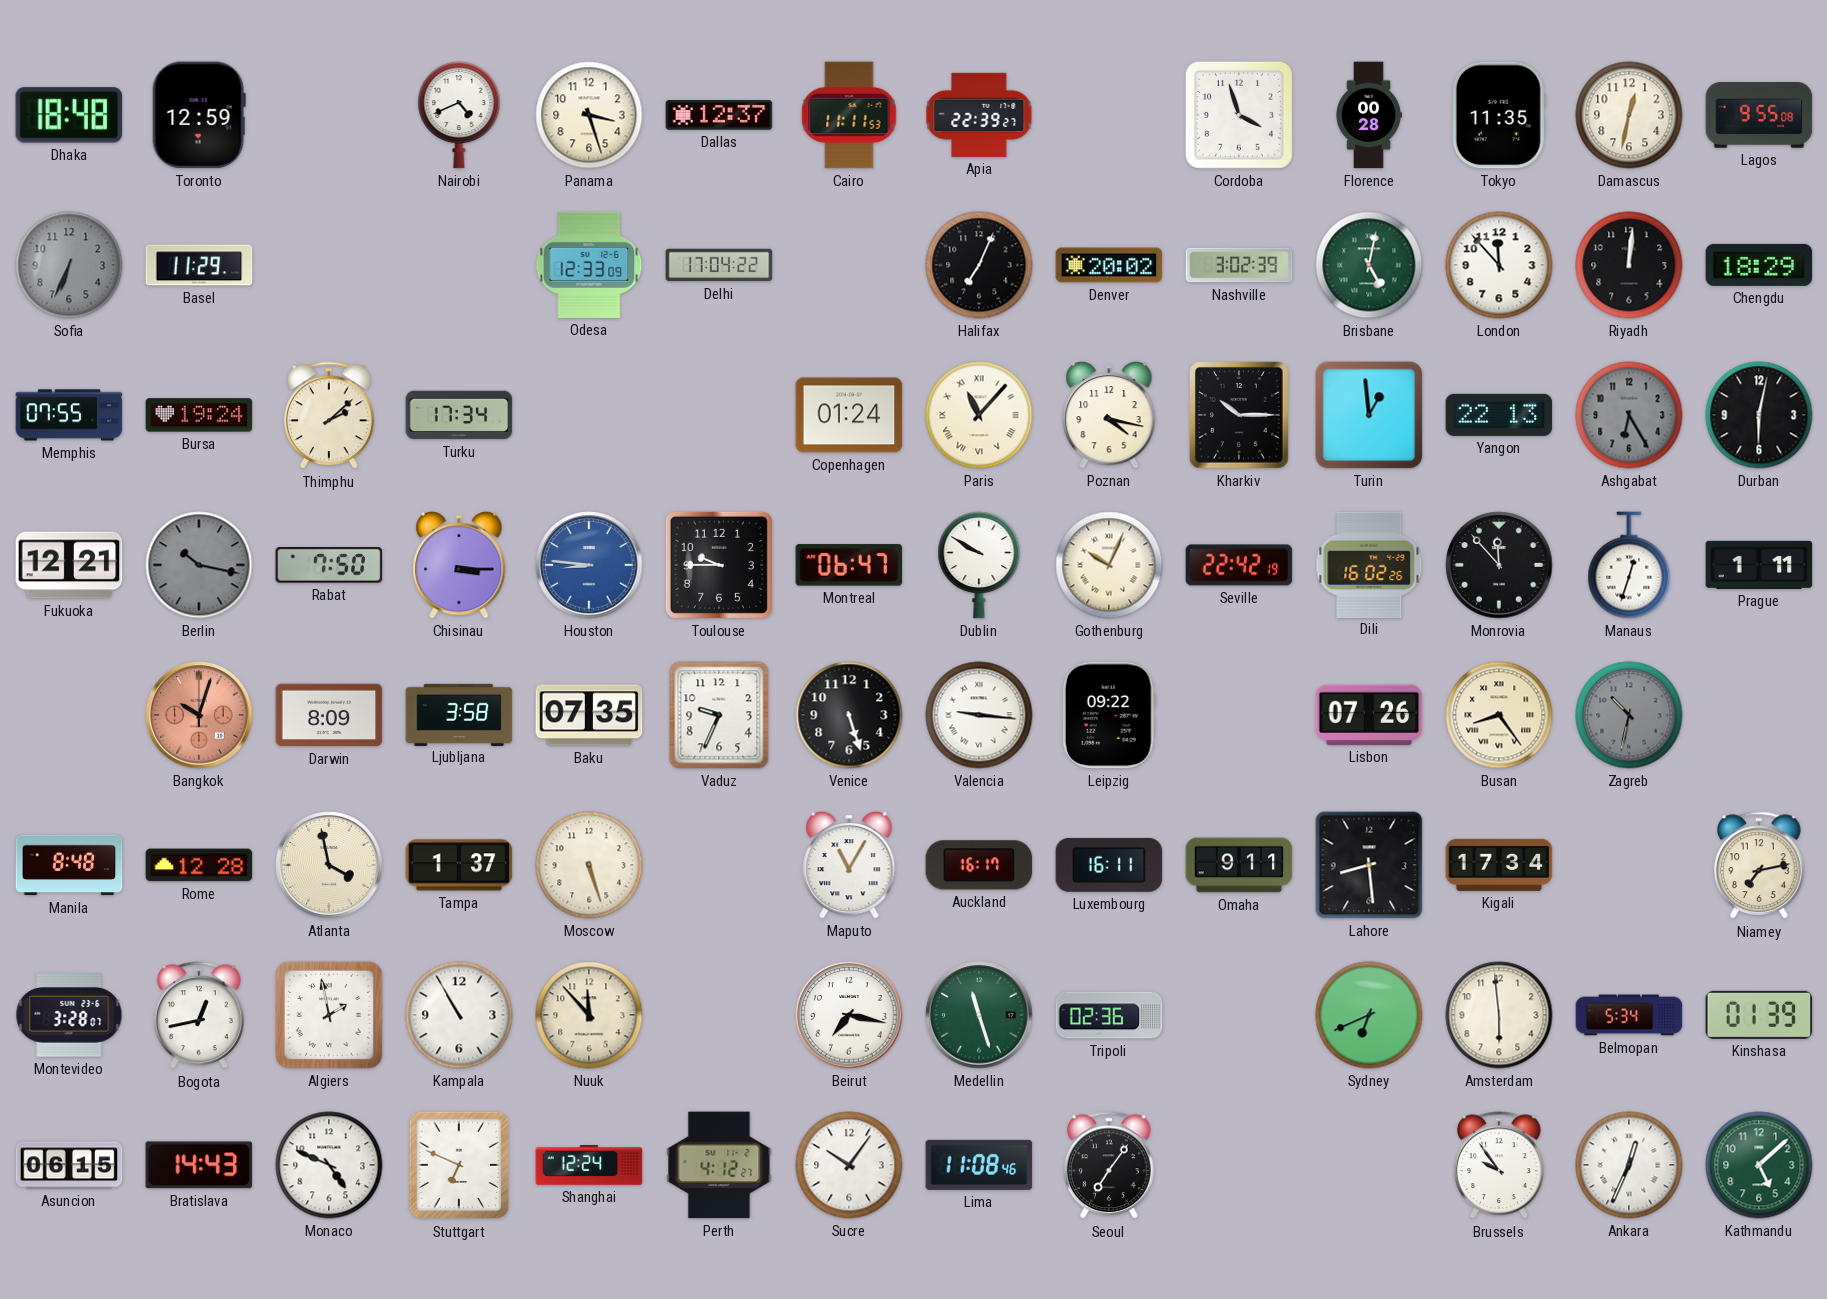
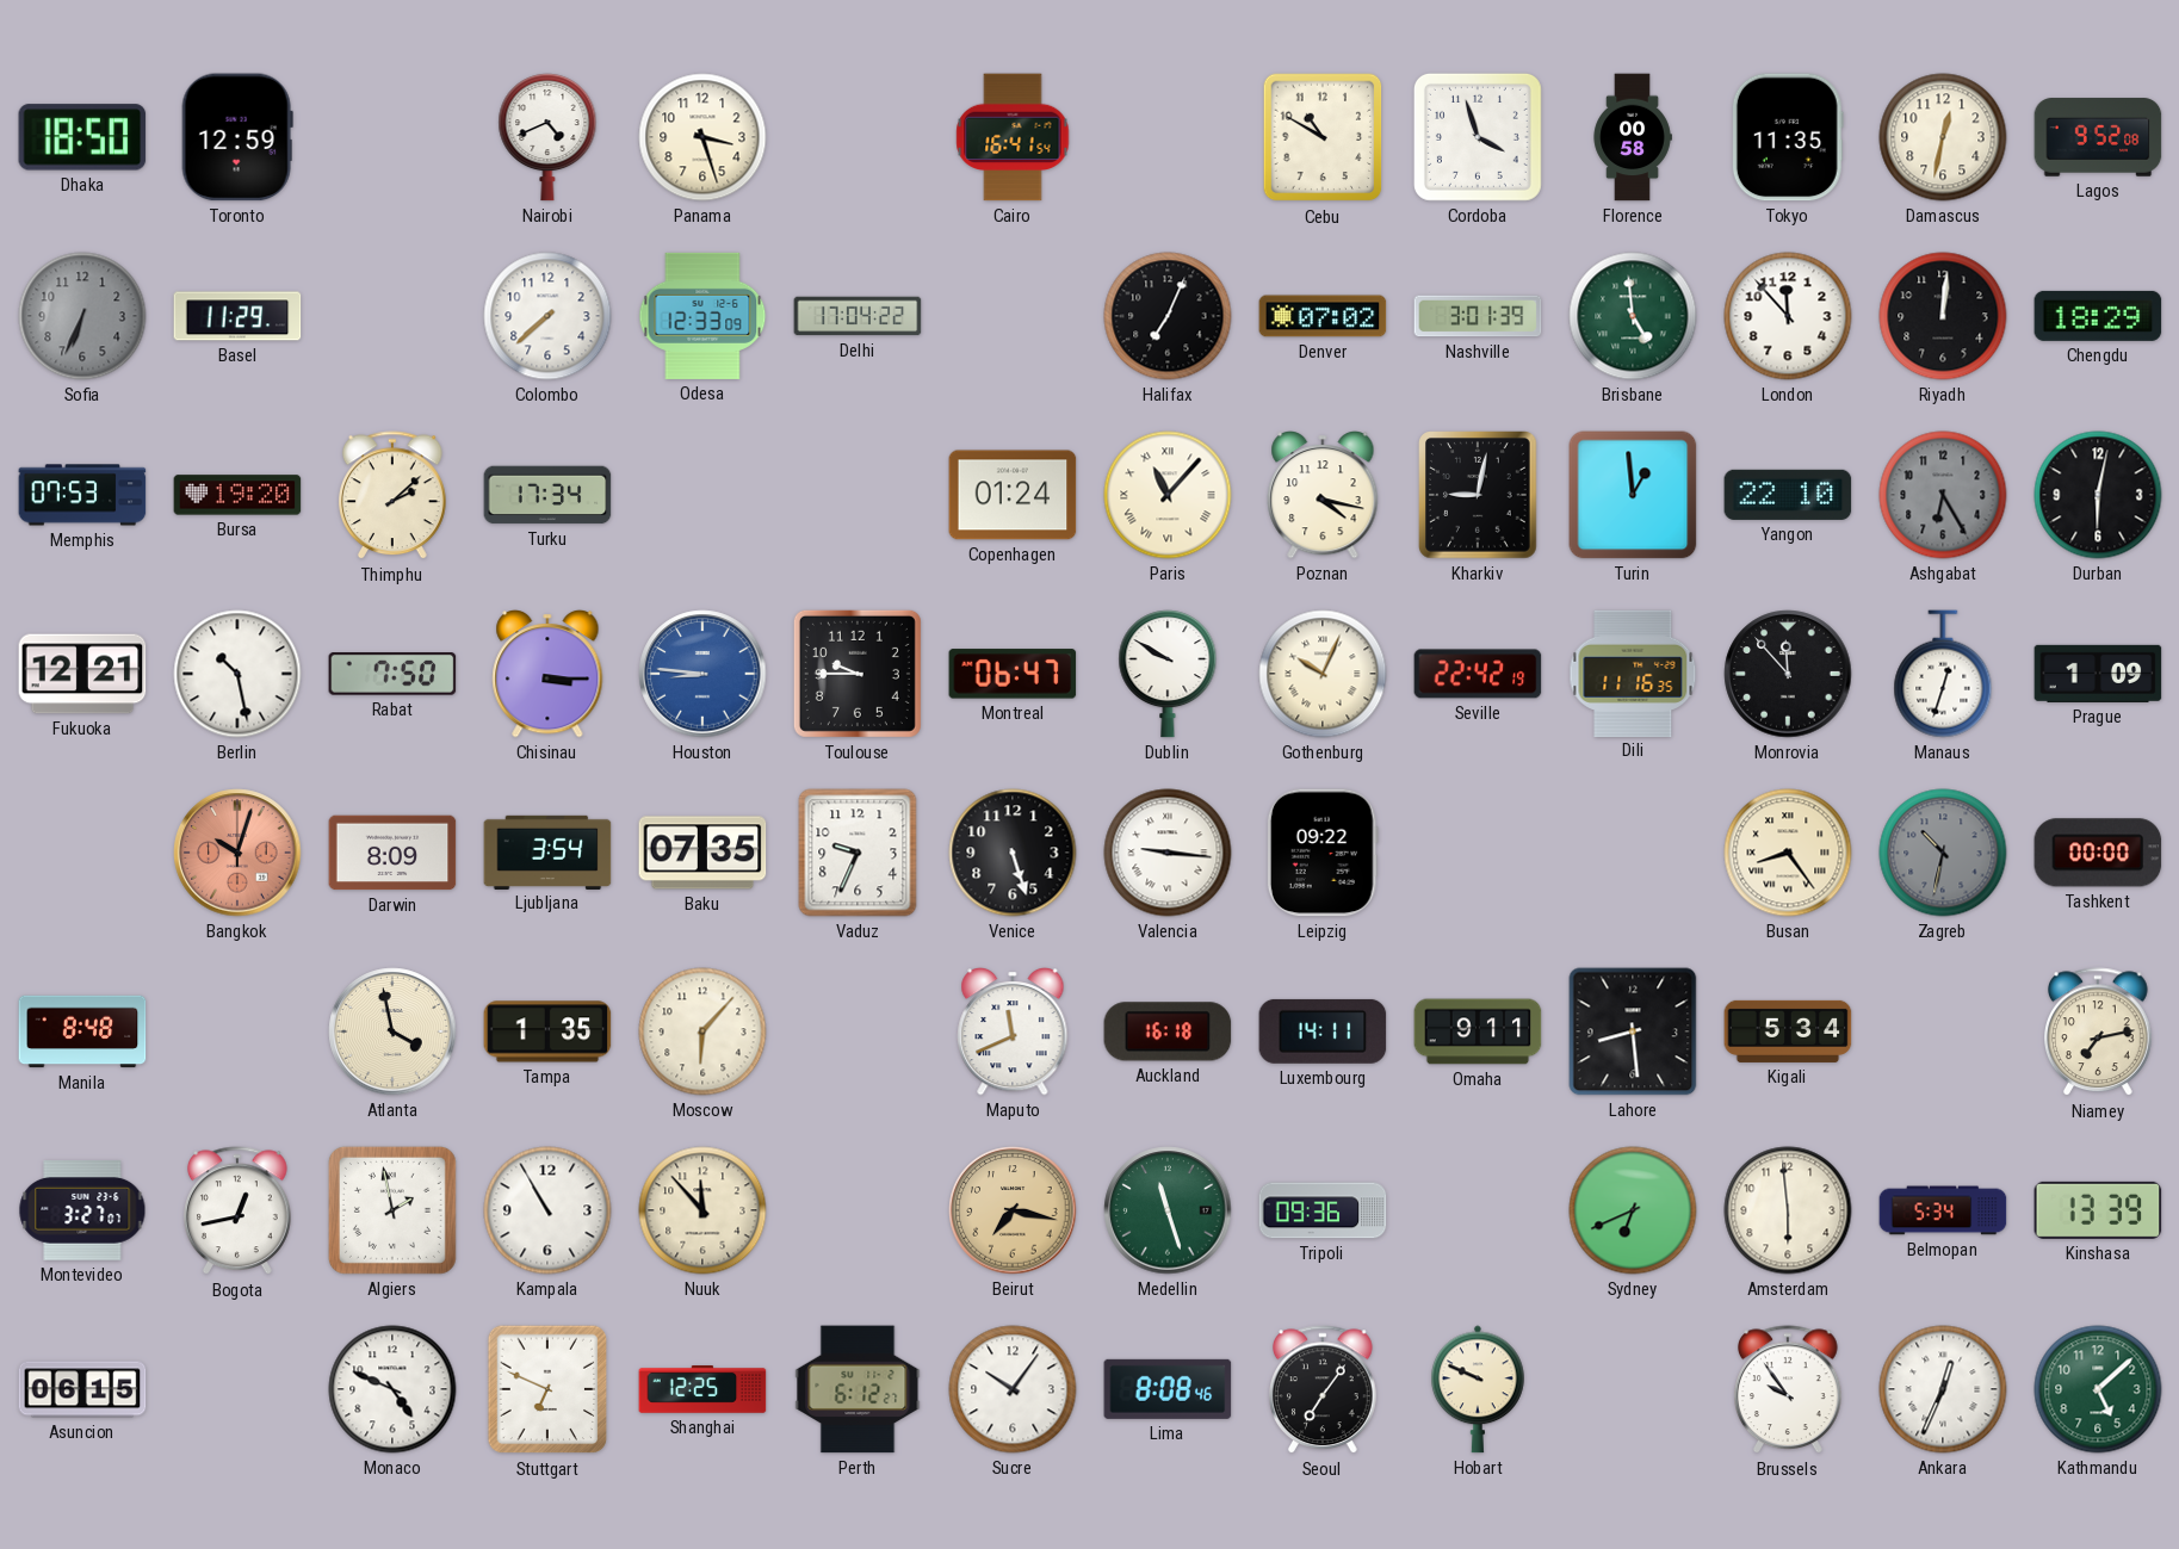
Dhaka: 18:48 -> 18:50
Dallas: 12:37 -> none
Cairo: 11:11 -> 16:41
Apia: 22:39 -> none
Cebu: none -> 10:50
Florence: 00:28 -> 00:58
Lagos: 9:55 -> 9:52
Colombo: none -> 7:38
Denver: 20:02 -> 07:02
Nashville: 3:02 -> 3:01
Brisbane: 5:02 -> 4:59
Memphis: 07:55 -> 07:53
Bursa: 19:24 -> 19:20
Kharkiv: 10:15 -> 9:02
Yangon: 22:13 -> 22:10
Berlin: 10:17 -> 10:28
Berlin dial: grey -> white
Dili: 16:02 -> 11:16
Prague: 1:11 -> 1:09
Ljubljana: 3:58 -> 3:54
Lisbon: 07:26 -> none
Tashkent: none -> 00:00
Rome: 12:28 -> none
Tampa: 1:37 -> 1:35
Moscow: 5:27 -> 6:07
Maputo: 11:05 -> 11:41
Auckland: 16:17 -> 16:18
Luxembourg: 16:11 -> 14:11
Kigali: 17:34 -> 5:34
Montevideo: 3:28 -> 3:27
Beirut dial: white -> champagne
Tripoli: 02:36 -> 09:36
Kinshasa: 01:39 -> 13:39
Bratislava: 14:43 -> none
Shanghai: 12:24 -> 12:25
Perth: 4:12 -> 6:12
Lima: 11:08 -> 8:08
Hobart: none -> 9:49
